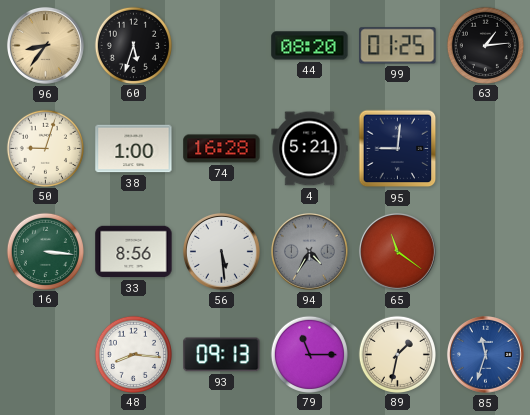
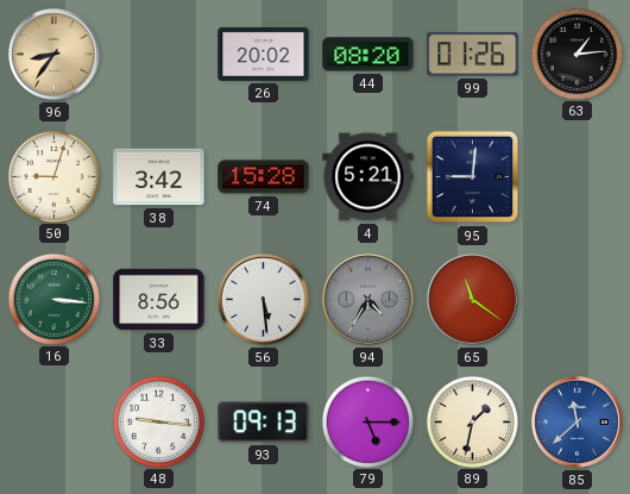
60: 5:33 -> none
26: none -> 20:02
99: 01:25 -> 01:26
38: 1:00 -> 3:42
74: 16:28 -> 15:28
48: 8:16 -> 9:16
79: 11:15 -> 5:15
85: 11:33 -> 11:38
